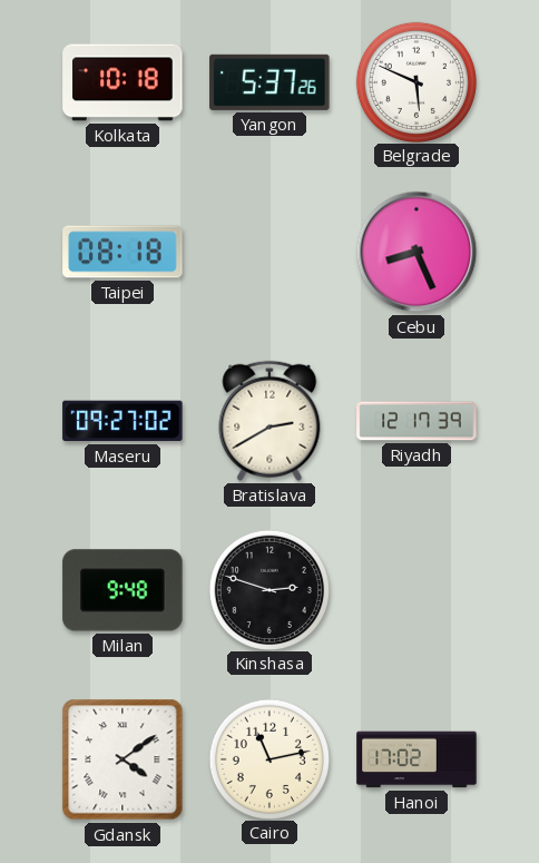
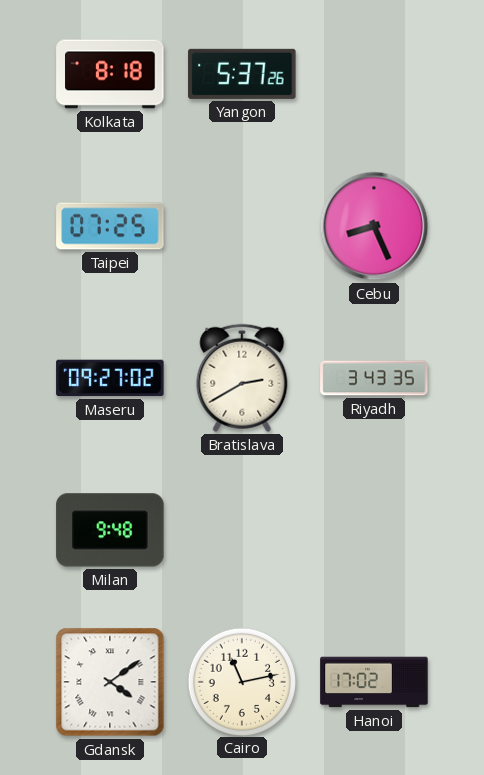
Kolkata: 10:18 -> 8:18
Belgrade: 5:49 -> none
Taipei: 08:18 -> 07:25
Riyadh: 12:17 -> 3:43
Kinshasa: 2:48 -> none
